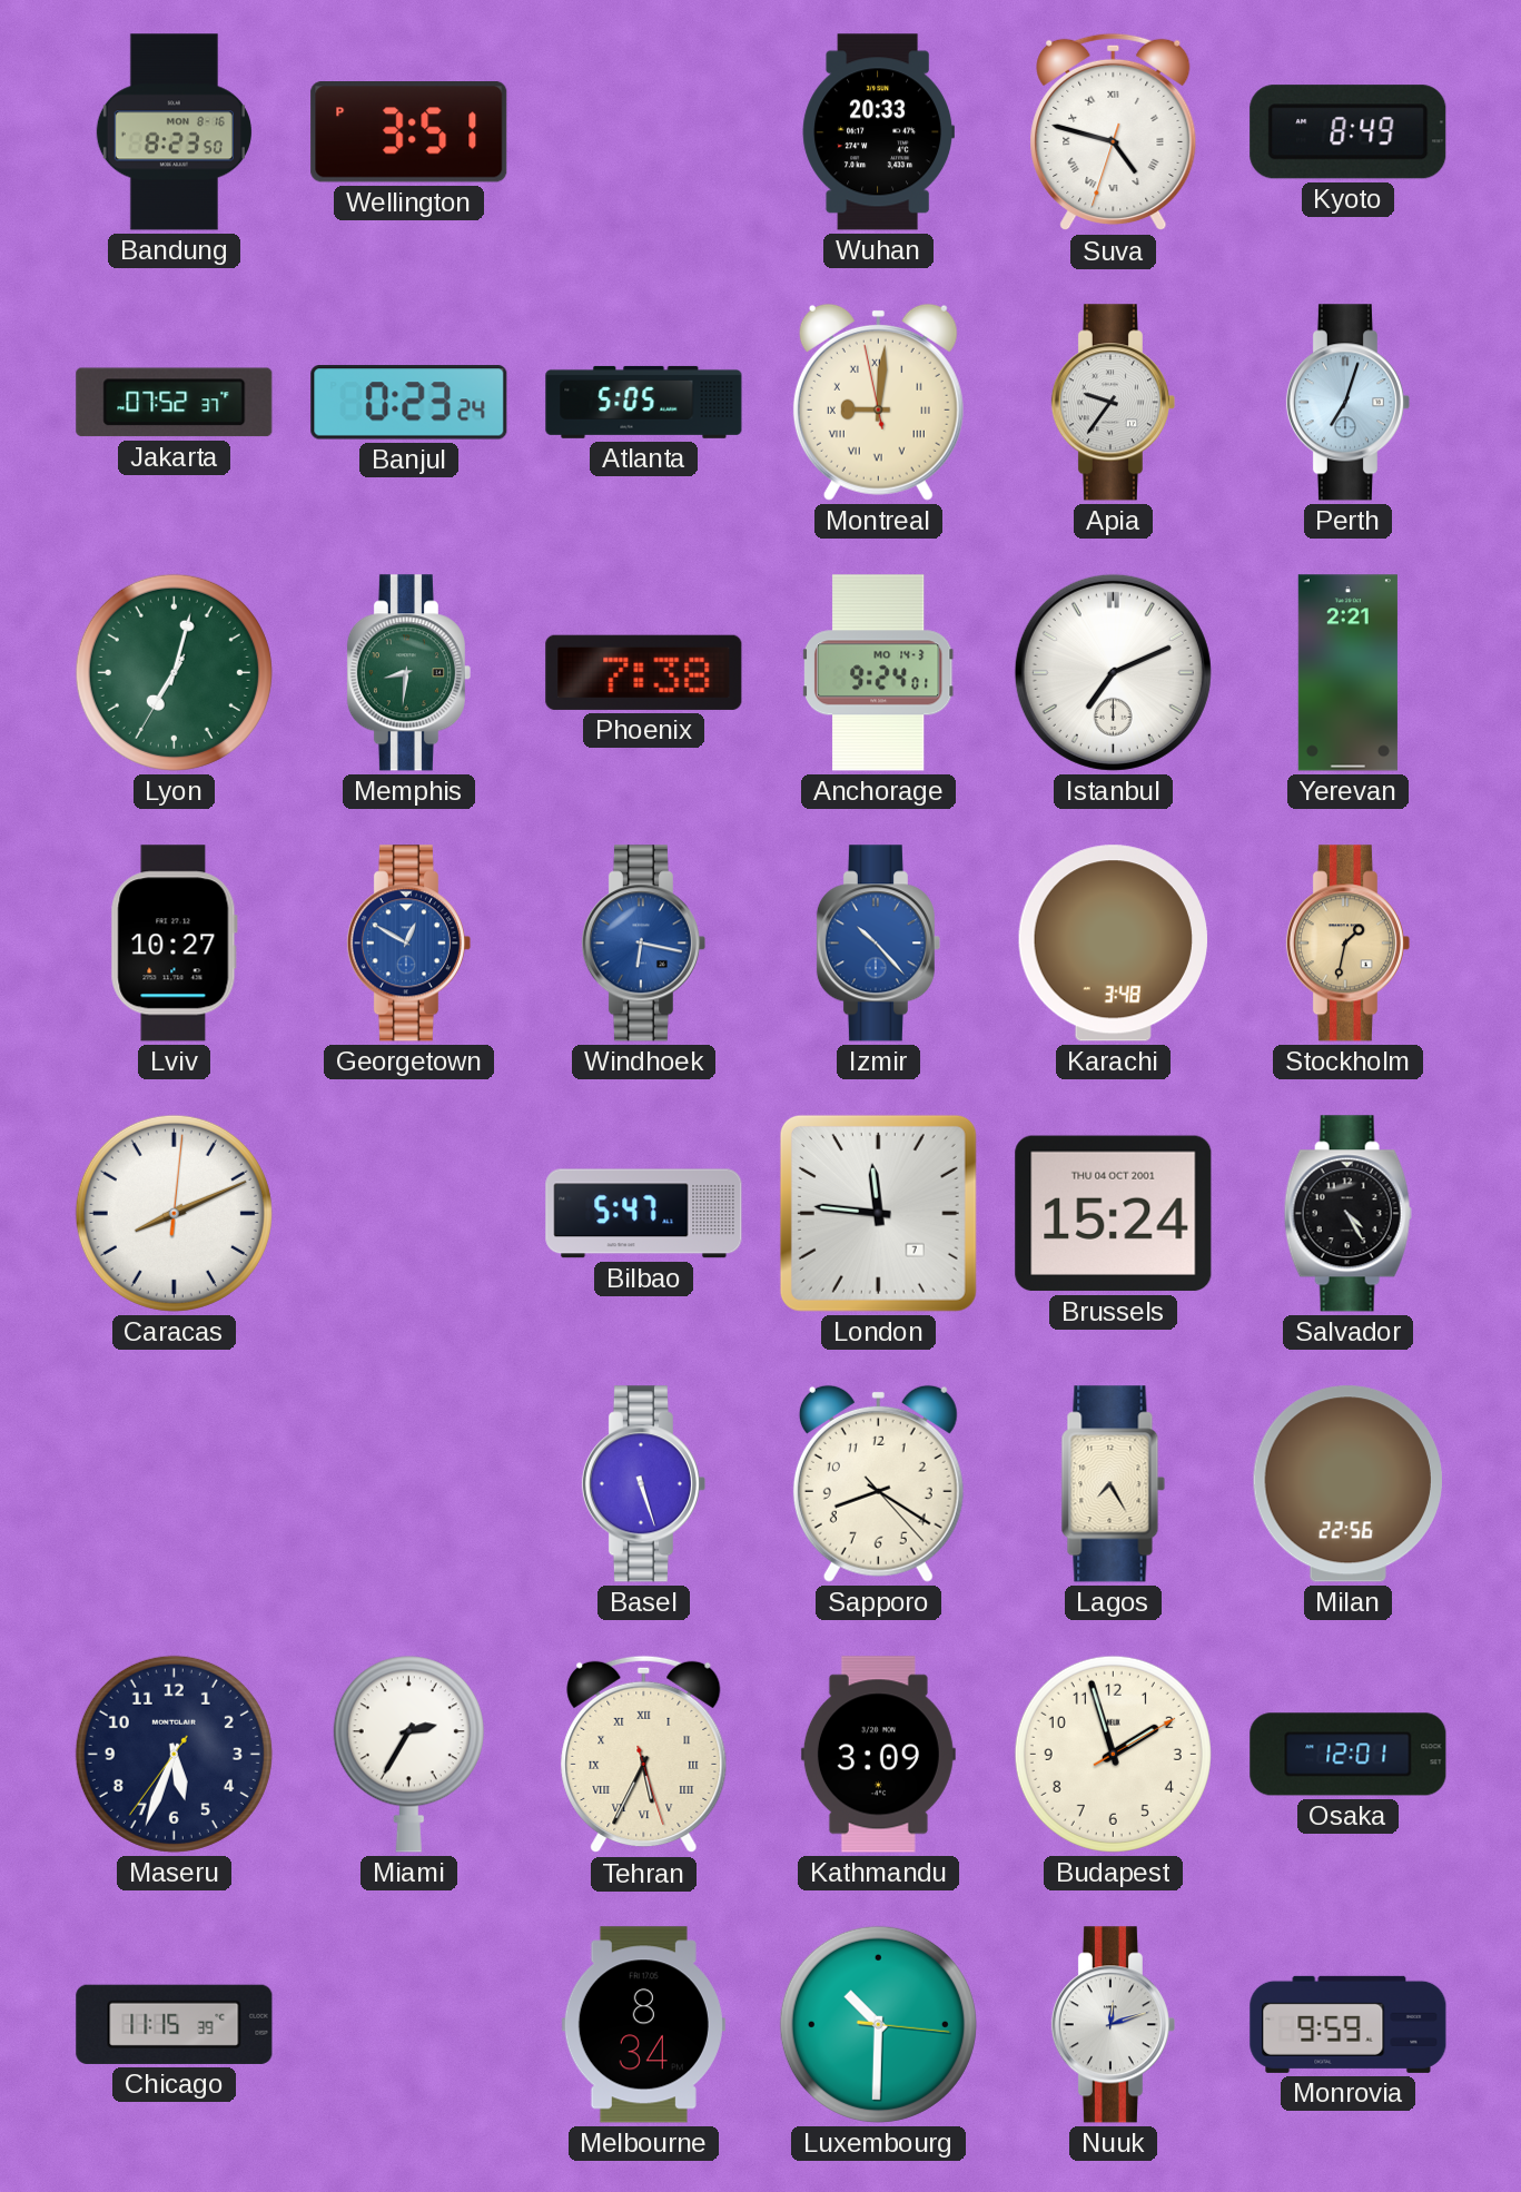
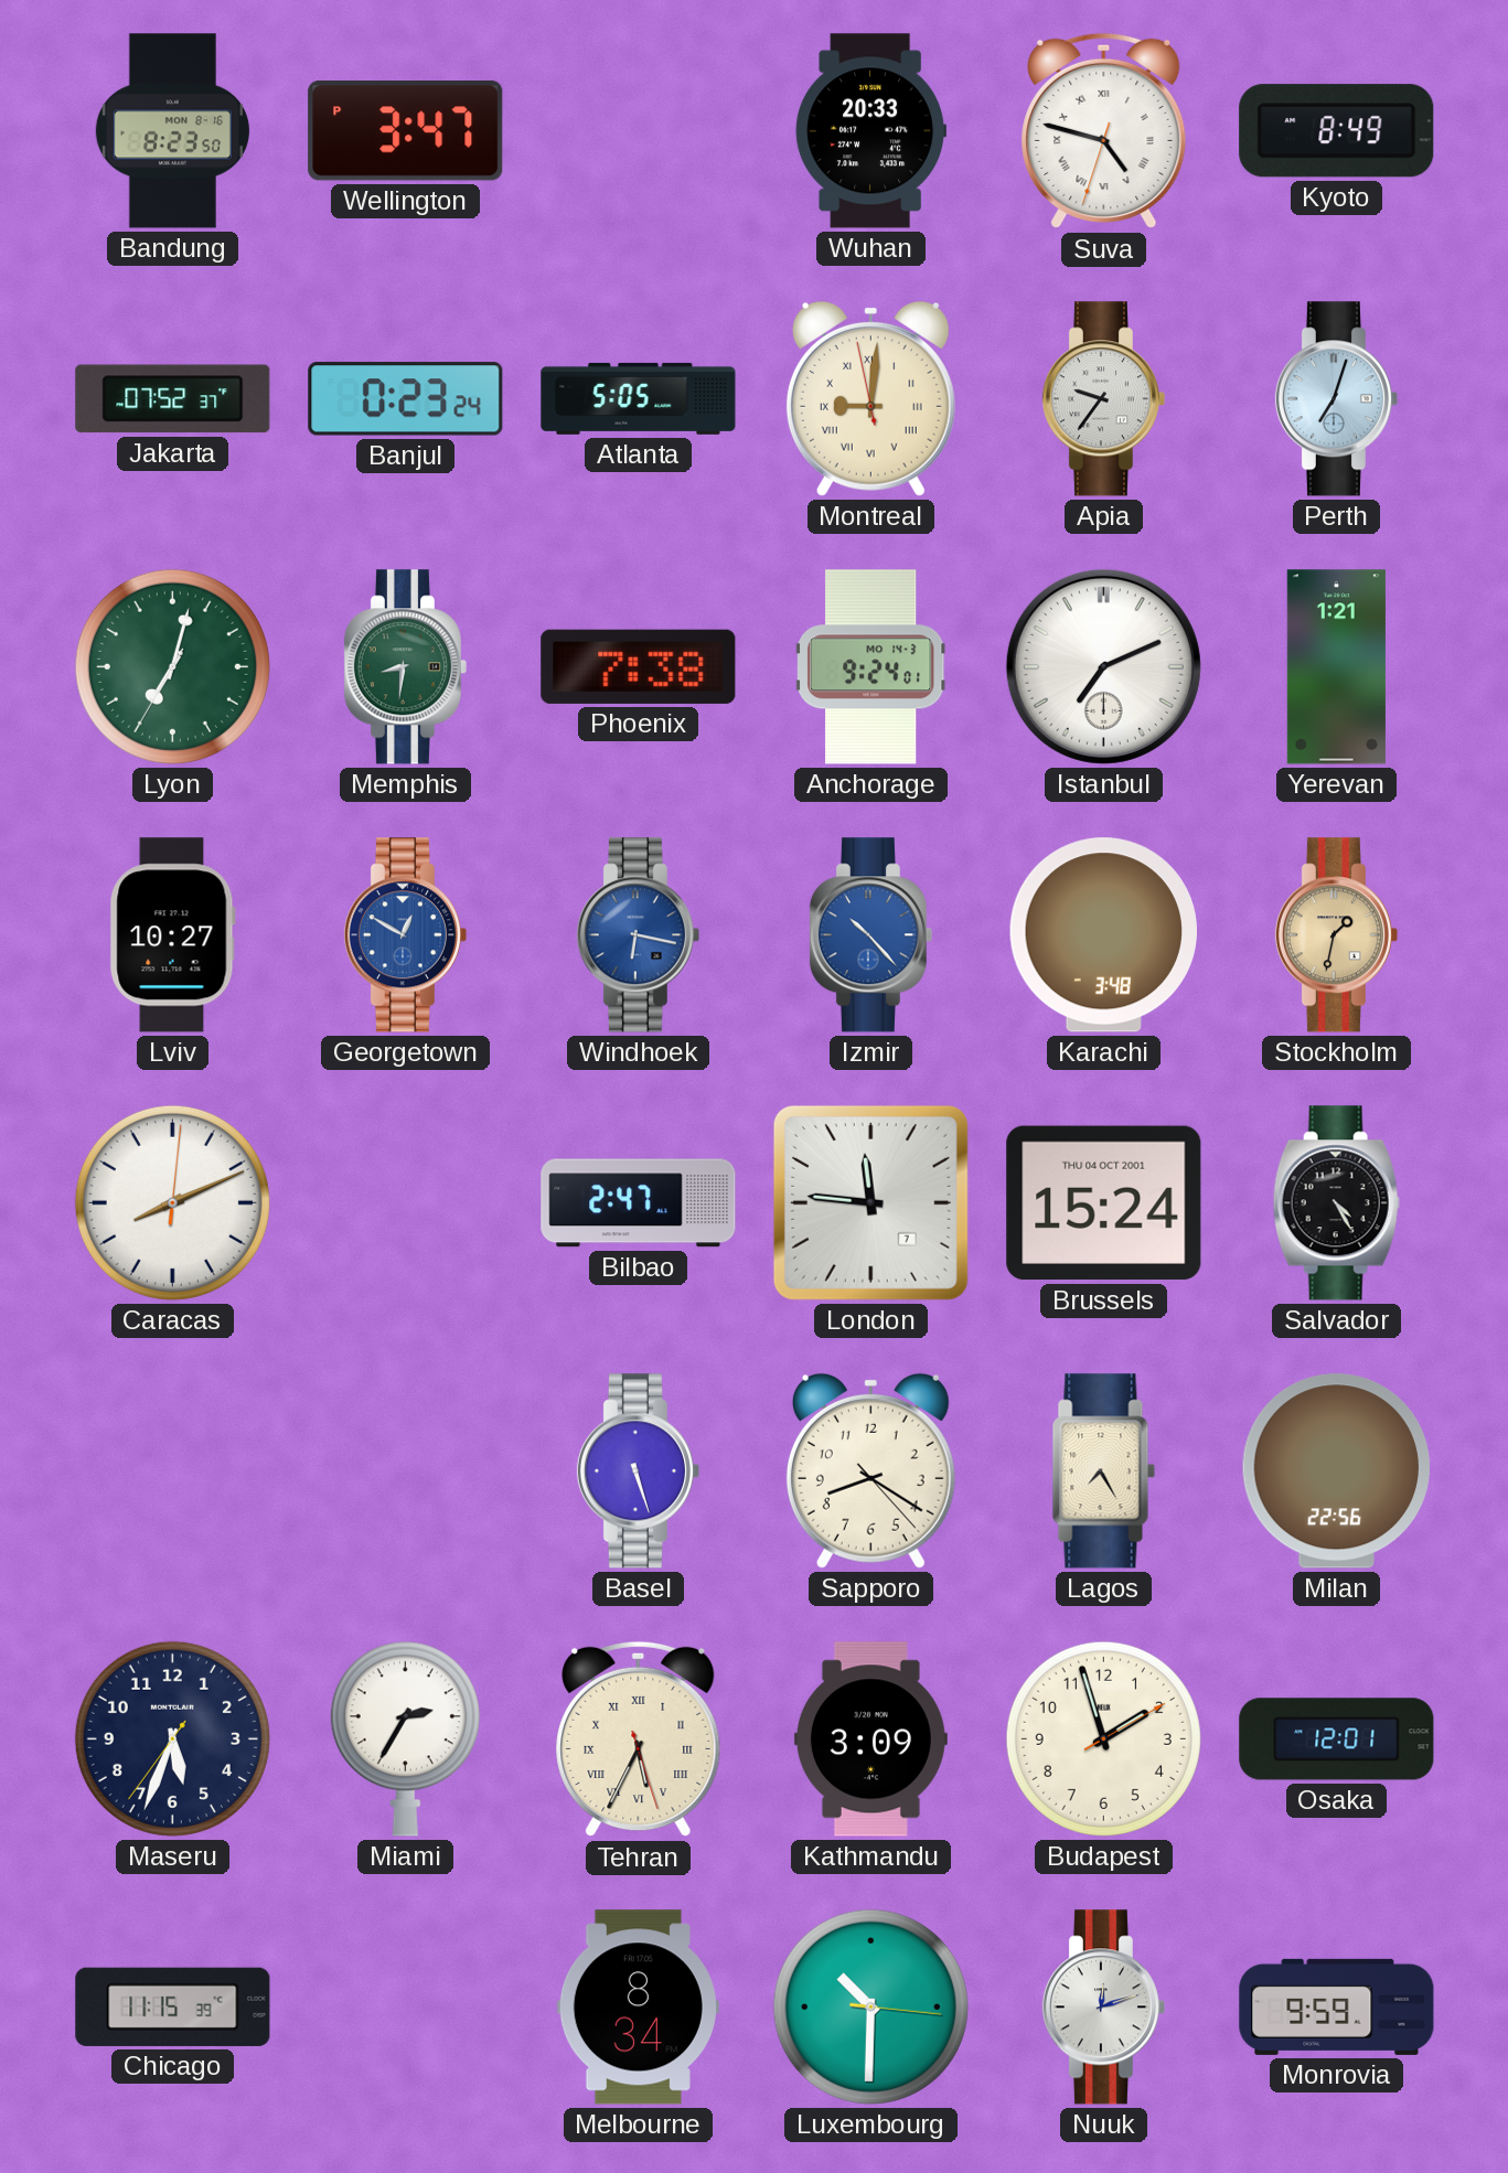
Wellington: 3:51 -> 3:47
Yerevan: 2:21 -> 1:21
Bilbao: 5:47 -> 2:47
